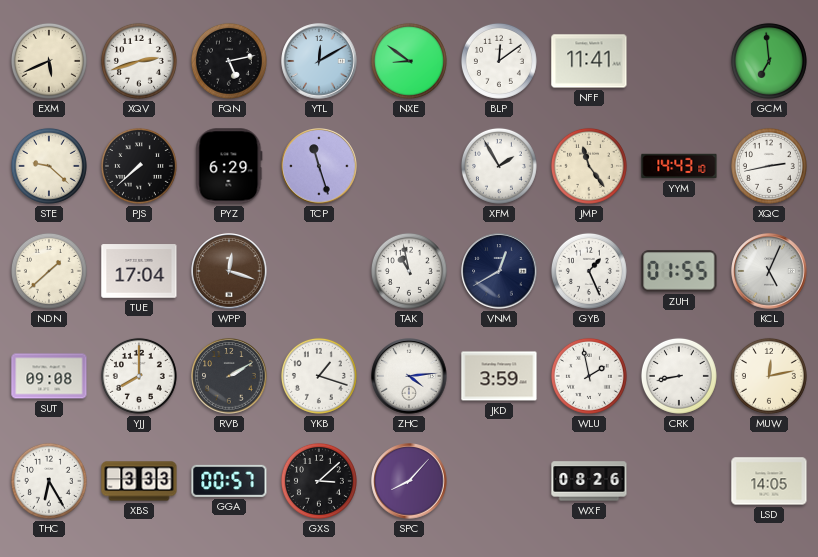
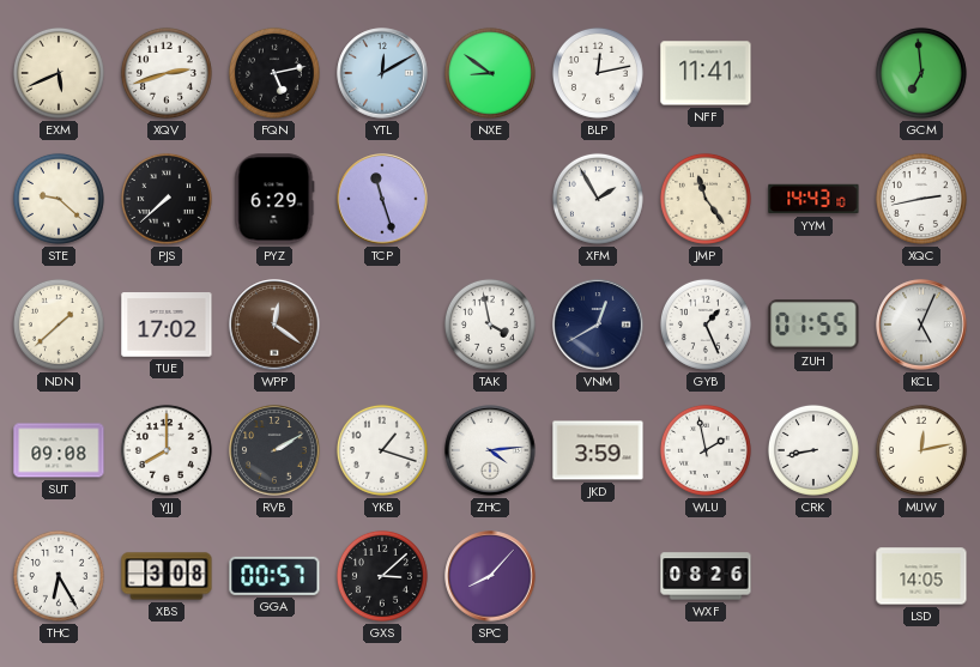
BLP: 12:09 -> 12:13
TUE: 17:04 -> 17:02
WPP: 12:18 -> 12:21
TAK: 10:58 -> 3:58
XBS: 3:33 -> 3:08
